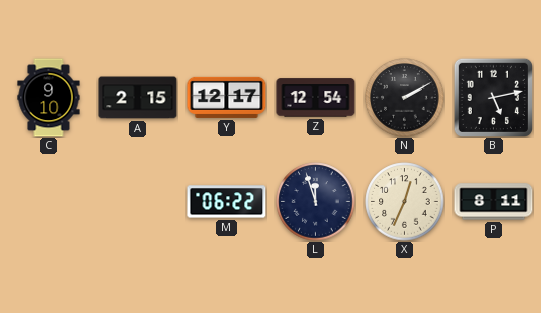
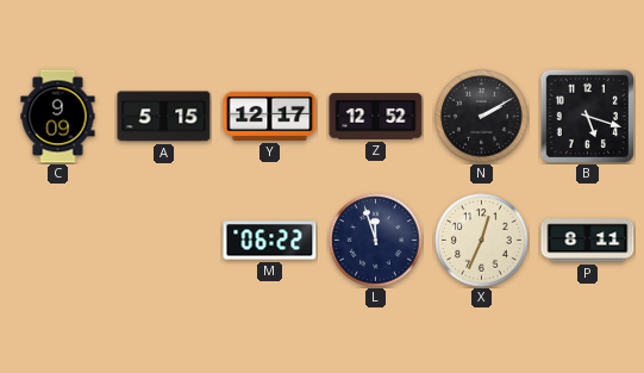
C: 9:10 -> 9:09
A: 2:15 -> 5:15
Z: 12:54 -> 12:52
B: 5:13 -> 5:18
